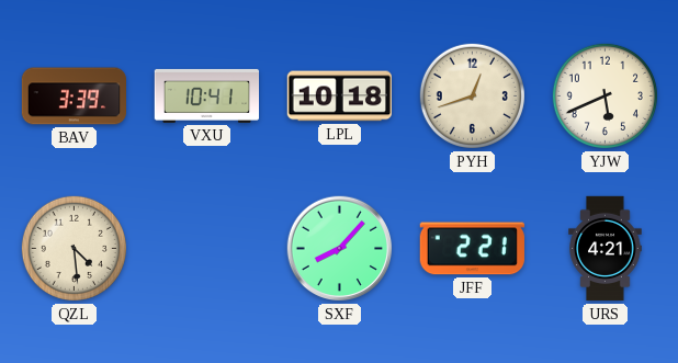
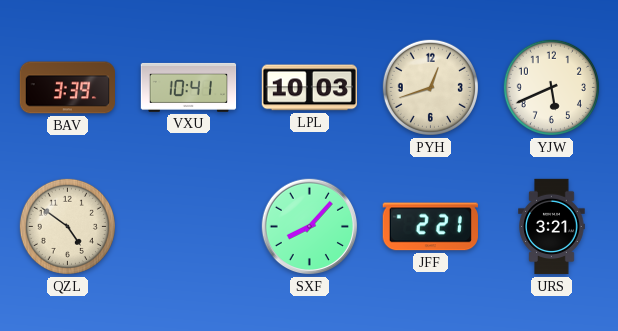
LPL: 10:18 -> 10:03
QZL: 4:29 -> 4:51
URS: 4:21 -> 3:21
